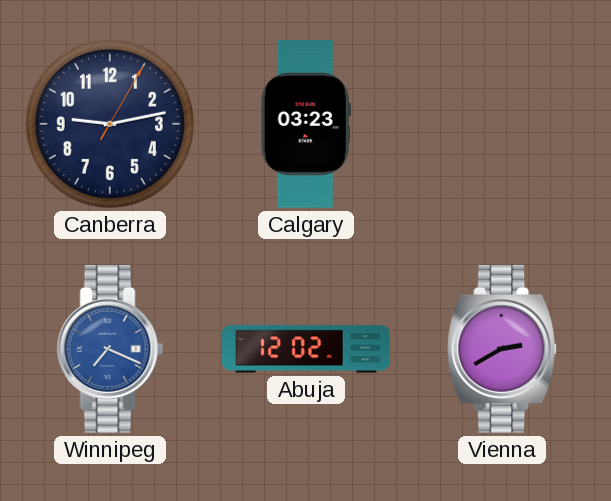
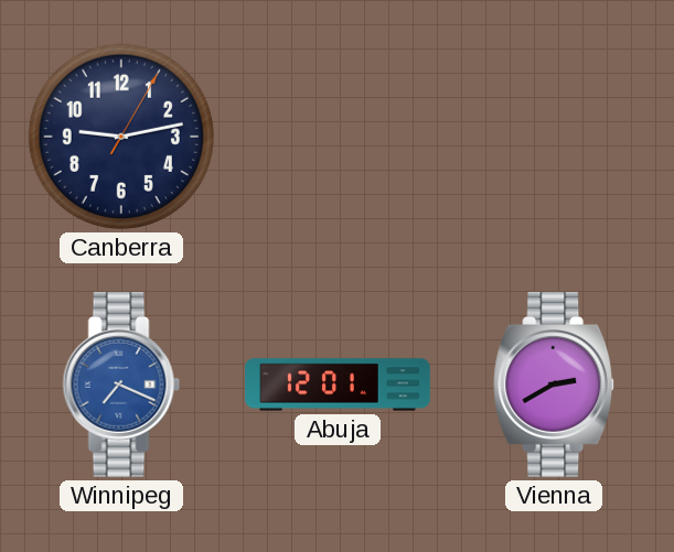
Calgary: 03:23 -> none
Abuja: 12:02 -> 12:01
